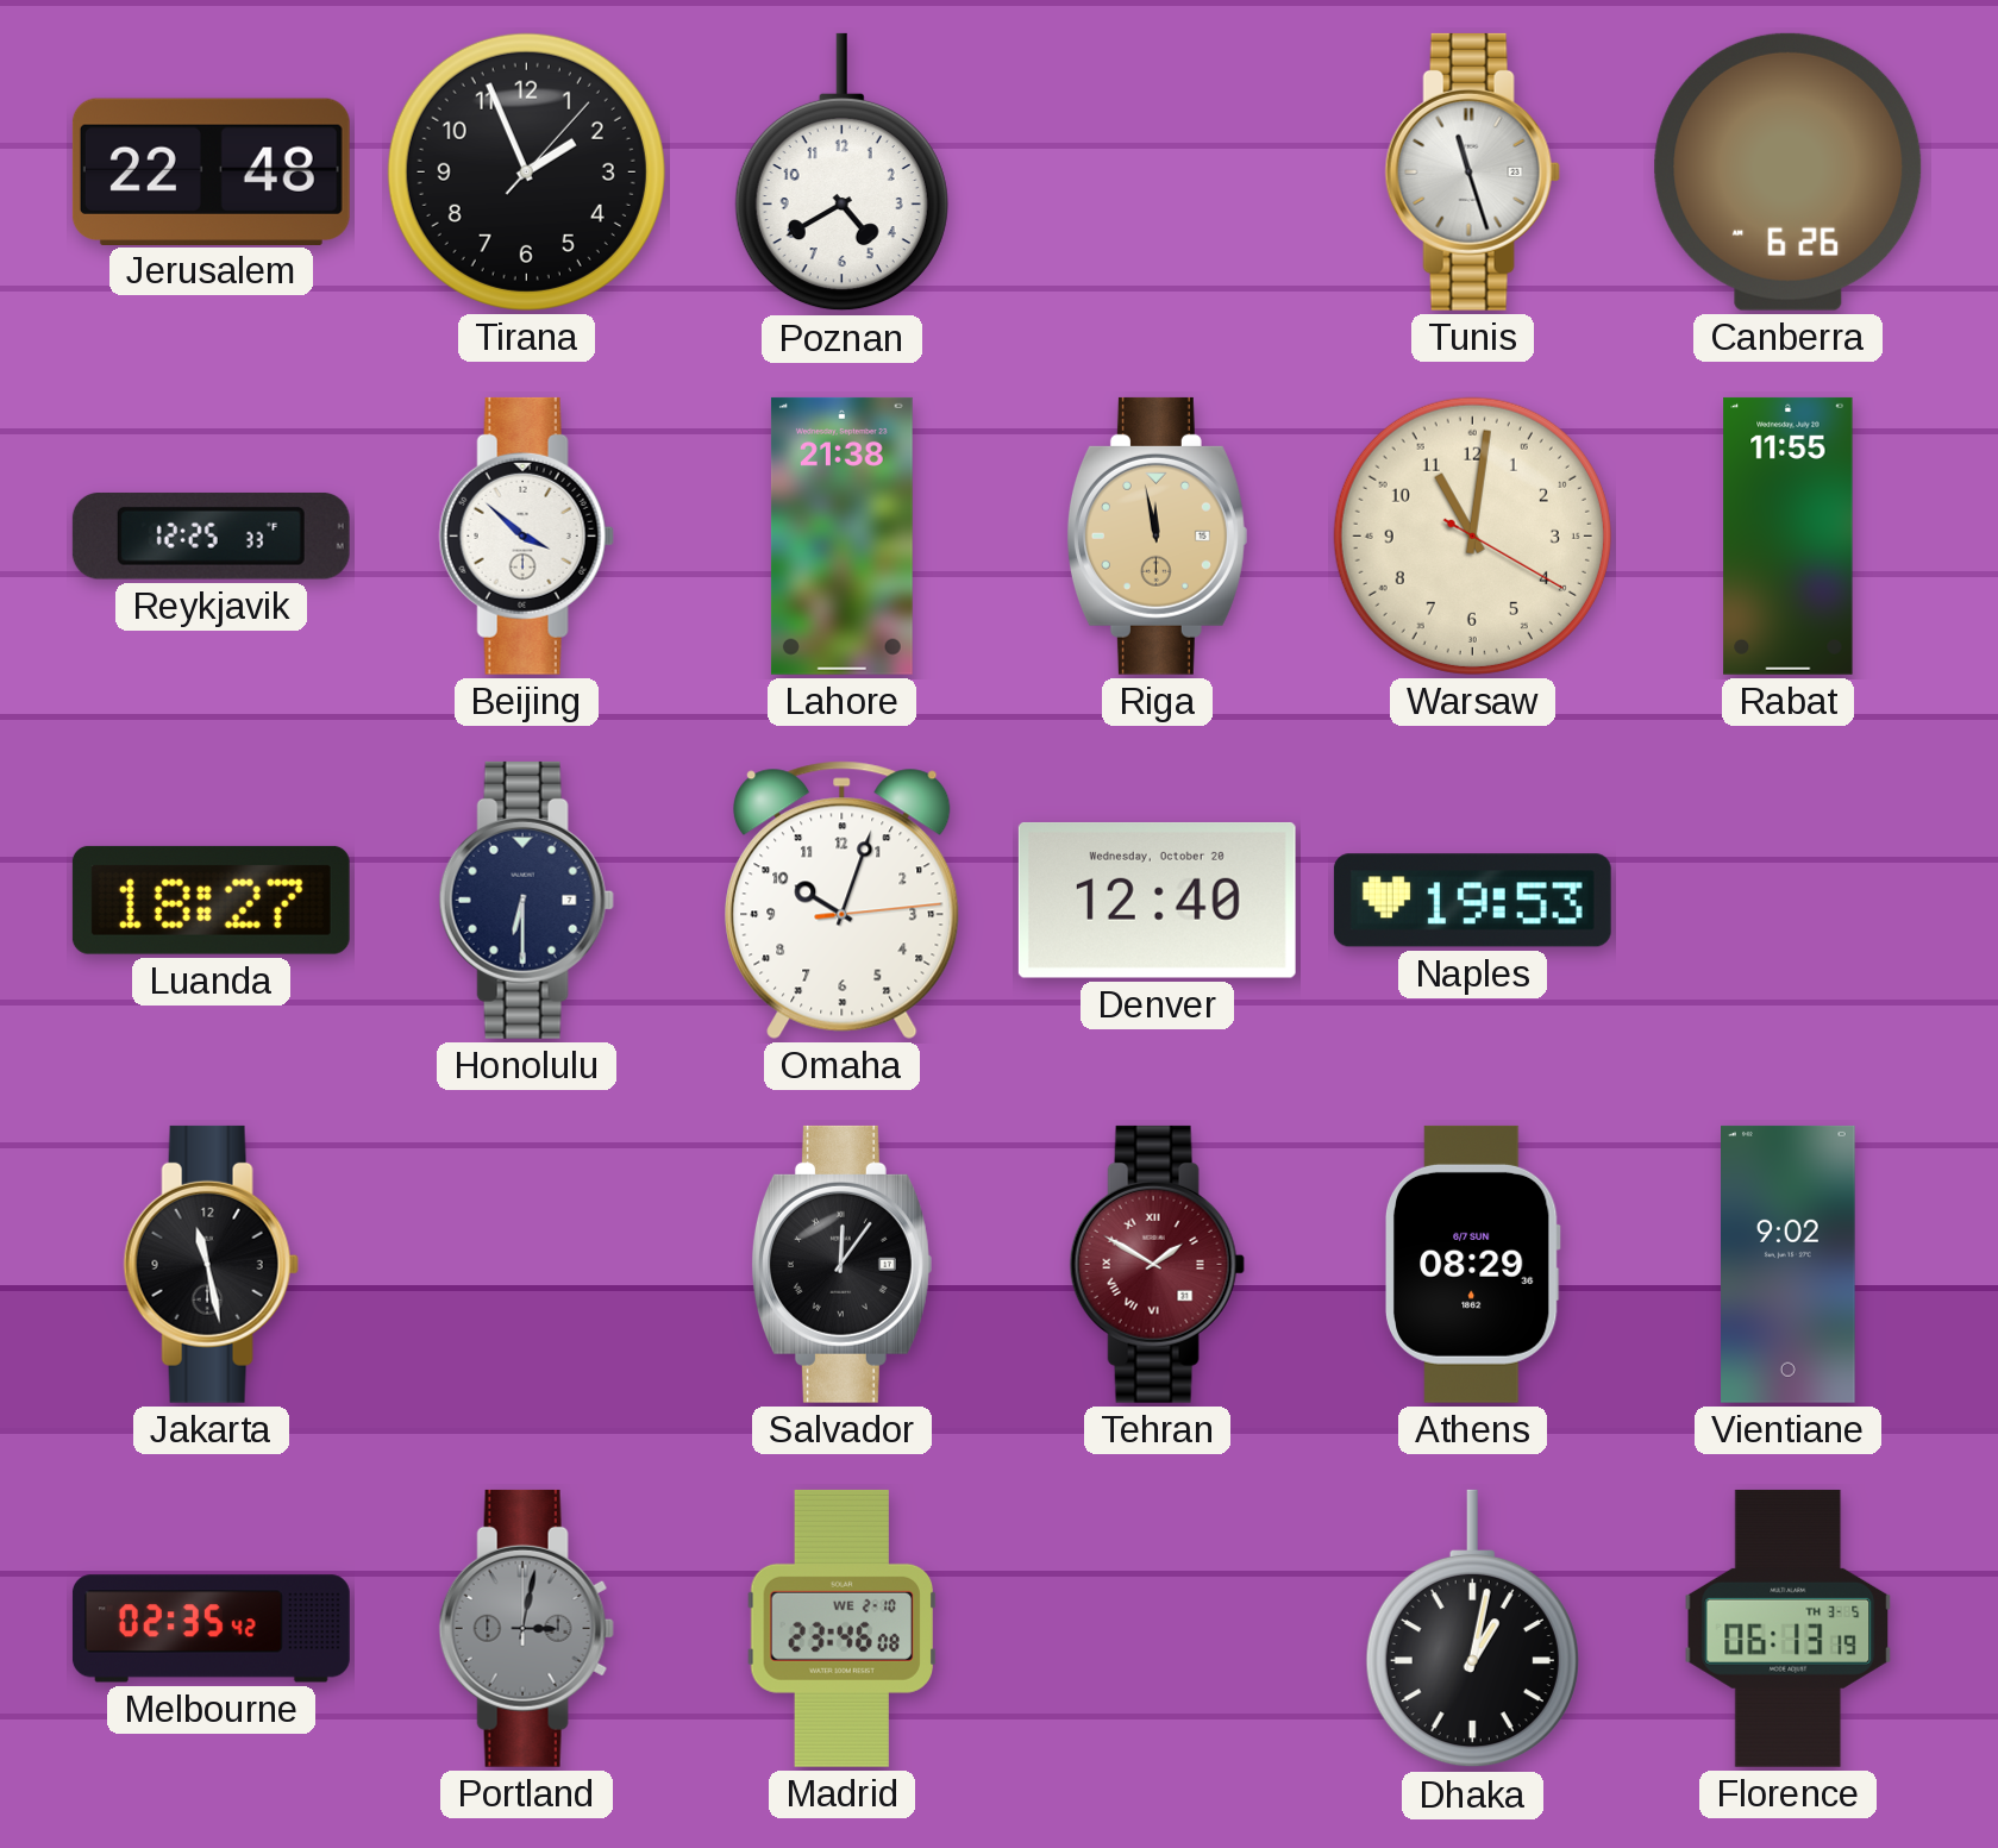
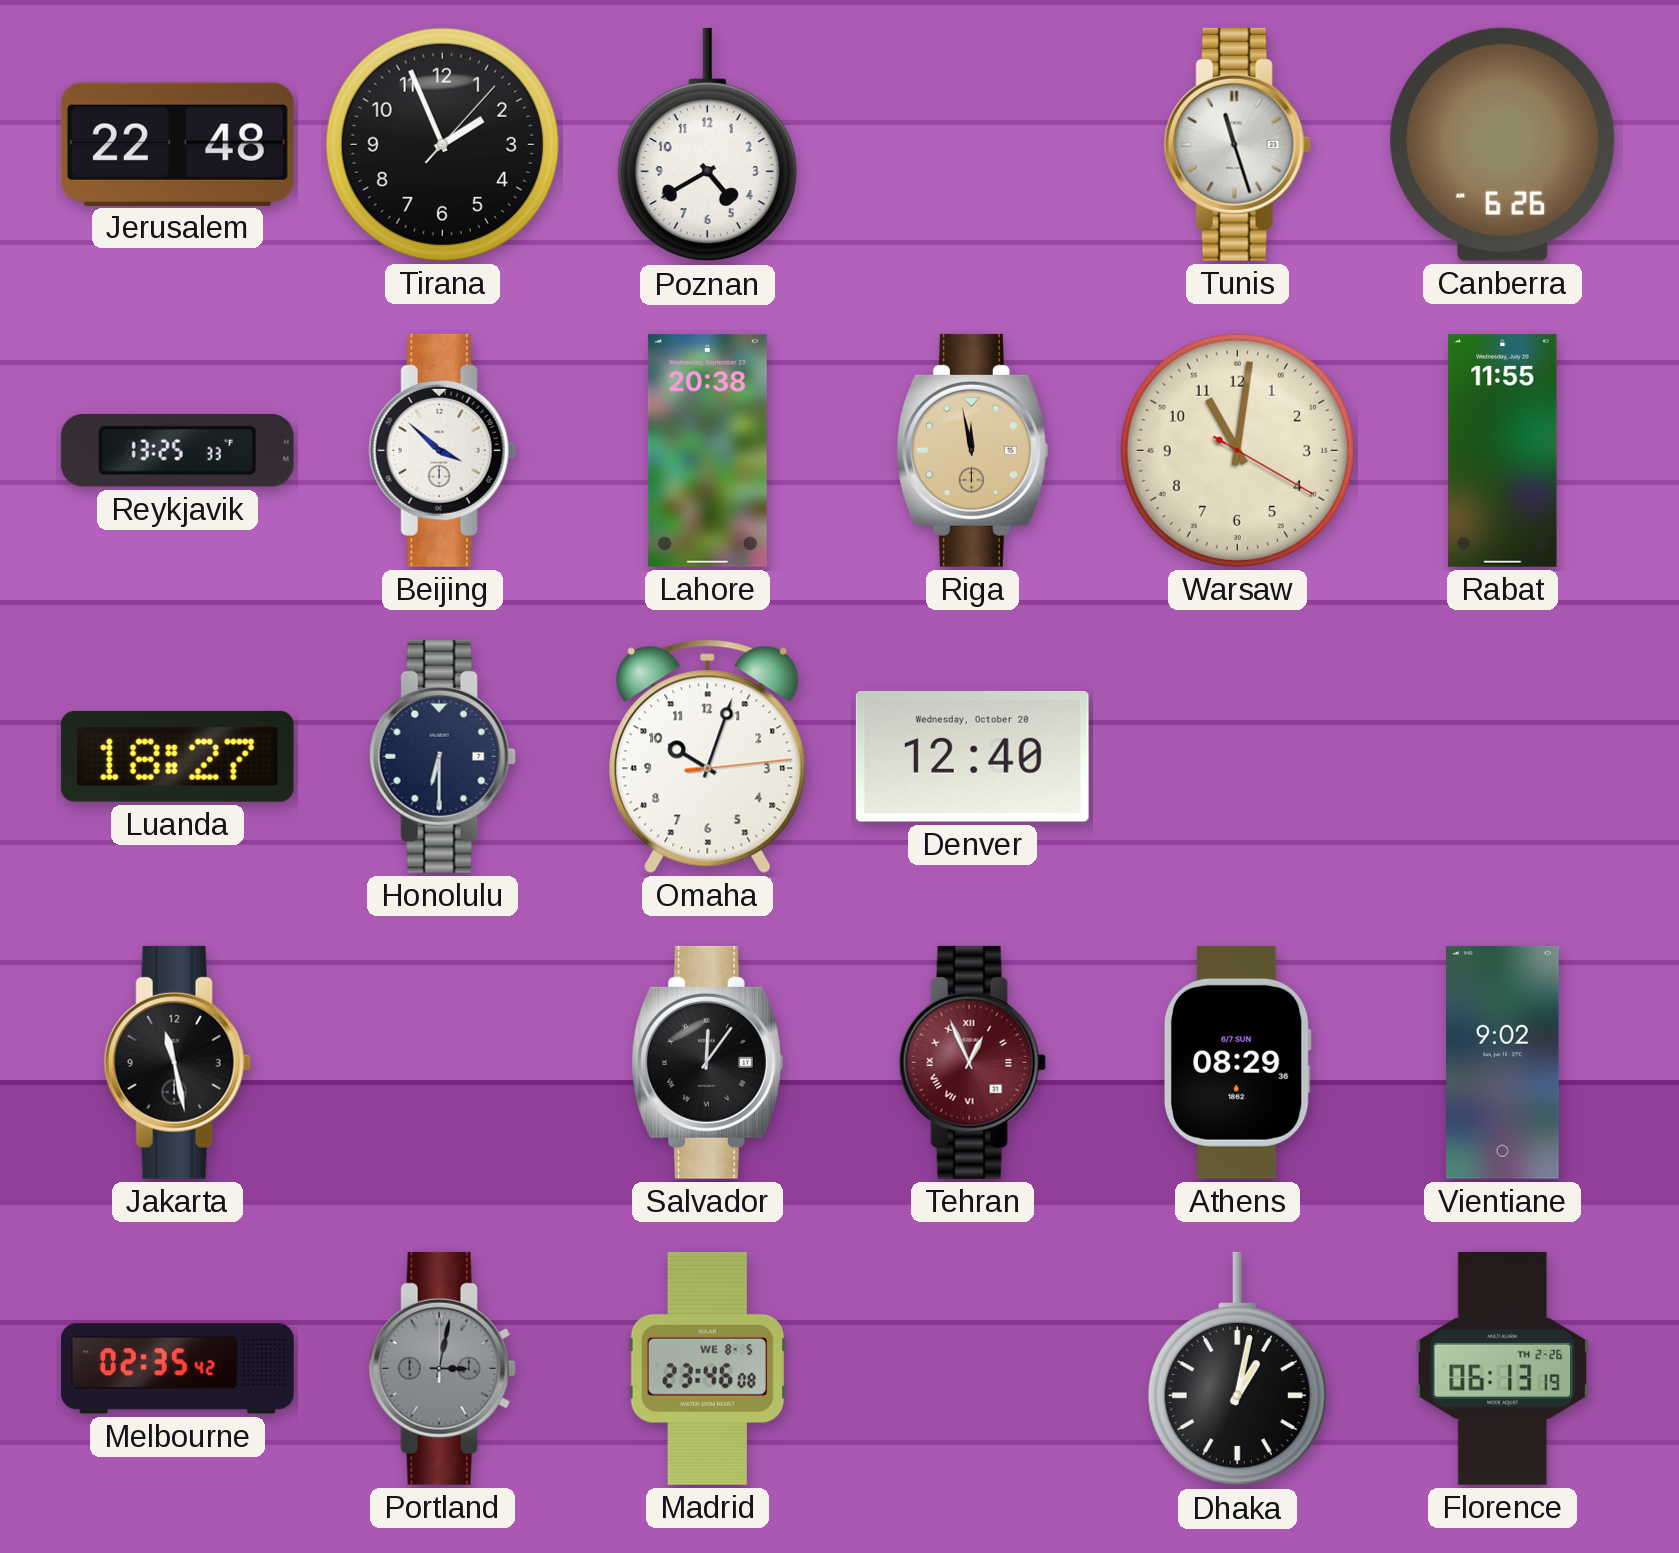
Reykjavik: 12:25 -> 13:25
Lahore: 21:38 -> 20:38
Naples: 19:53 -> none
Tehran: 1:50 -> 12:56
Madrid date: WE 2-10 -> WE 8-5
Florence date: TH 3-5 -> TH 2-26
